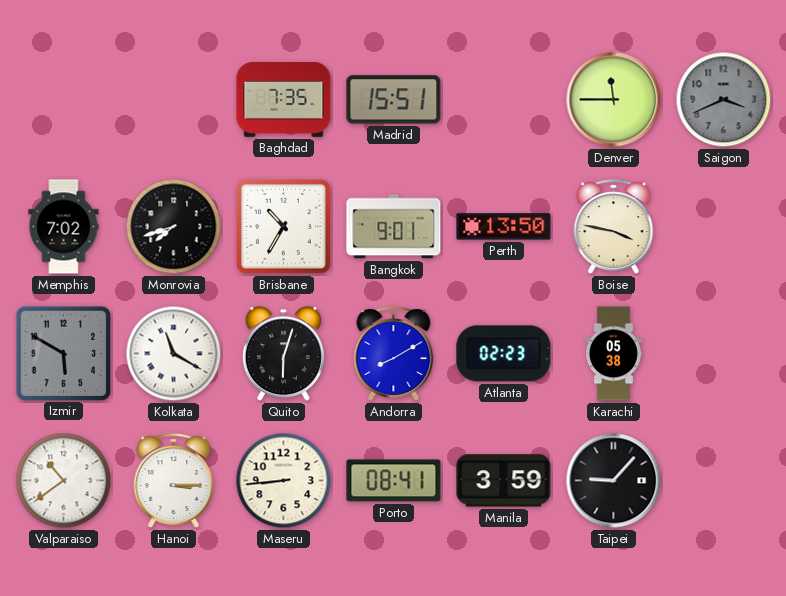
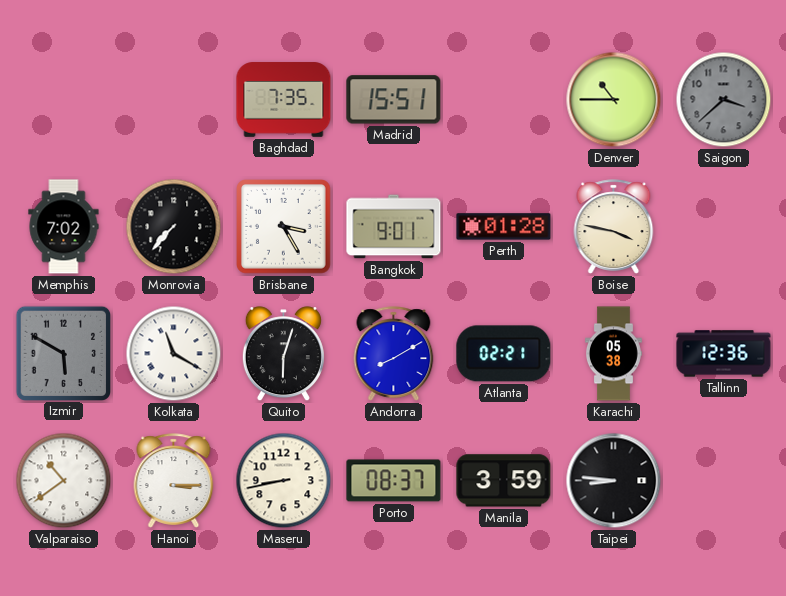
Denver: 11:45 -> 10:45
Saigon: 3:41 -> 3:38
Monrovia: 7:42 -> 7:37
Brisbane: 10:35 -> 3:25
Perth: 13:50 -> 01:28
Atlanta: 02:23 -> 02:21
Tallinn: none -> 12:36
Maseru: 8:44 -> 8:43
Porto: 08:41 -> 08:37
Taipei: 9:07 -> 8:46
